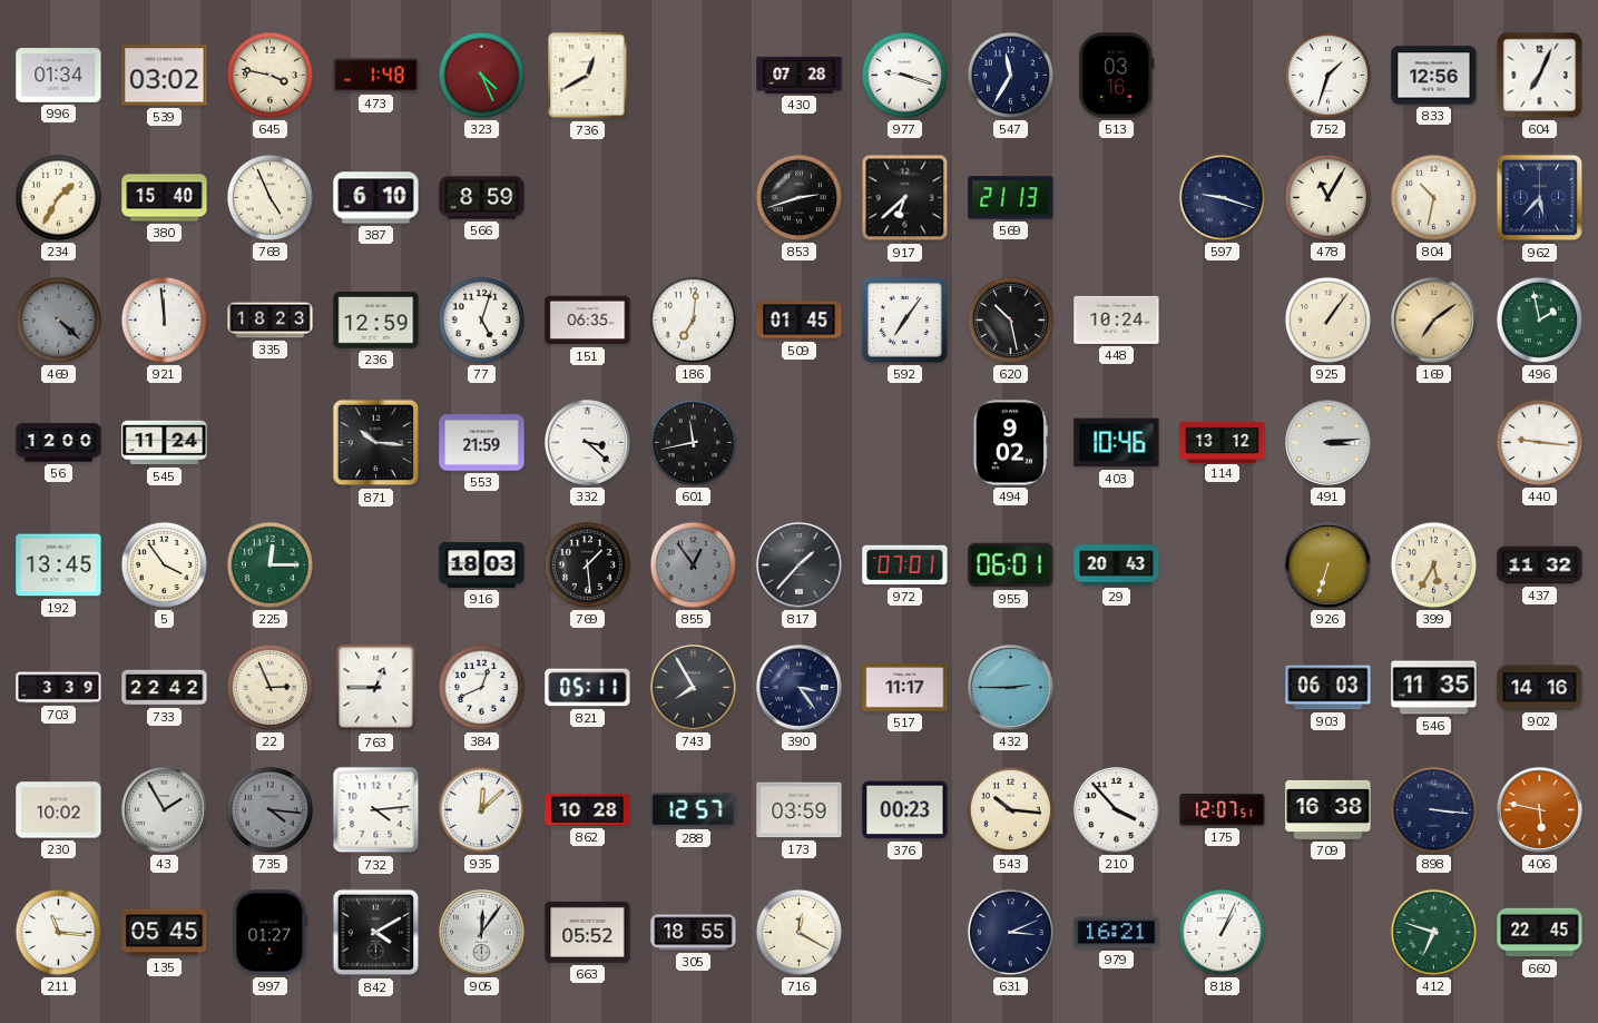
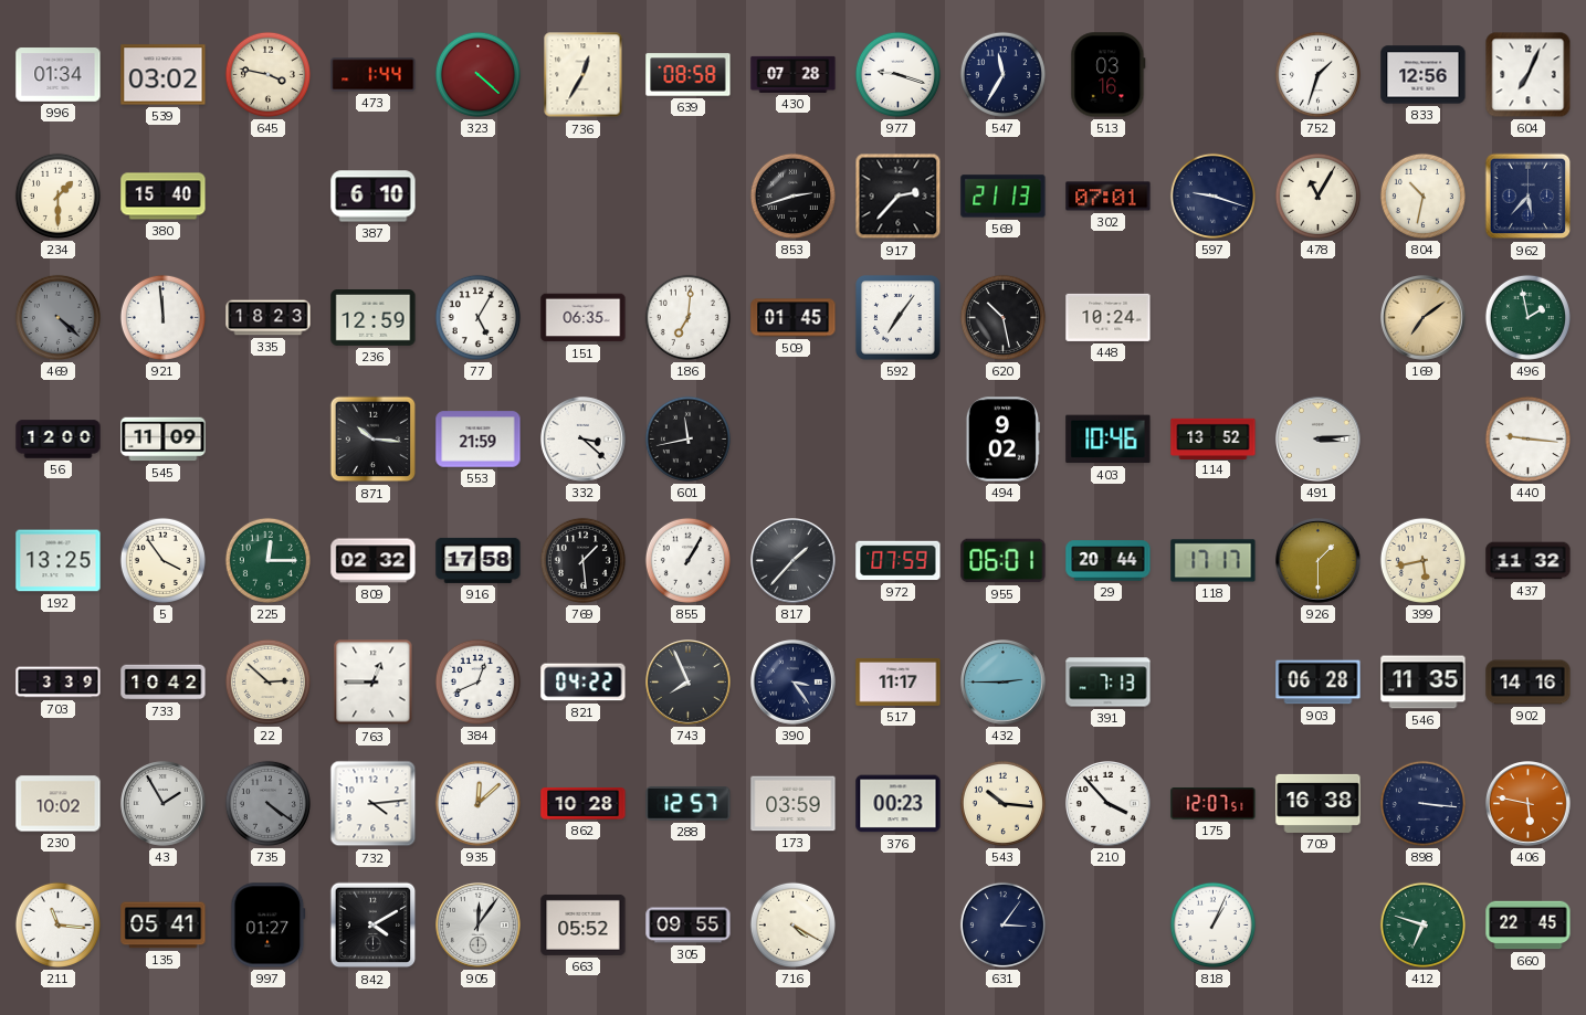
473: 1:48 -> 1:44
323: 4:26 -> 4:22
736: 12:40 -> 12:35
639: none -> 08:58
234: 1:35 -> 1:30
768: 4:56 -> none
566: 8:59 -> none
917: 6:38 -> 2:37
302: none -> 07:01
77: 5:03 -> 5:05
925: 1:06 -> none
545: 11:24 -> 11:09
114: 13:12 -> 13:52
192: 13:45 -> 13:25
809: none -> 02:32
916: 18:03 -> 17:58
855: 12:54 -> 1:05
855 dial: grey -> white
972: 07:01 -> 07:59
29: 20:43 -> 20:44
118: none -> 17:17
926: 6:33 -> 1:30
399: 5:35 -> 5:43
733: 22:42 -> 10:42
22: 2:56 -> 2:52
821: 05:11 -> 04:22
743: 7:55 -> 7:56
391: none -> 7:13
903: 06:03 -> 06:28
735: 4:16 -> 4:21
135: 05:45 -> 05:41
305: 18:55 -> 09:55
716: 12:20 -> 4:20
631: 3:11 -> 3:06
979: 16:21 -> none
